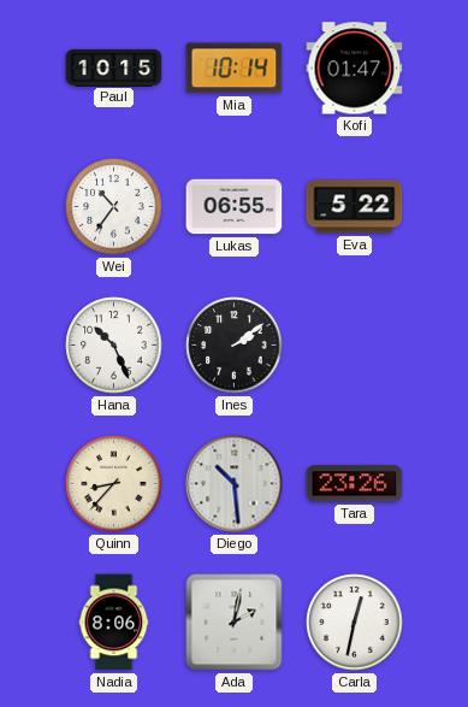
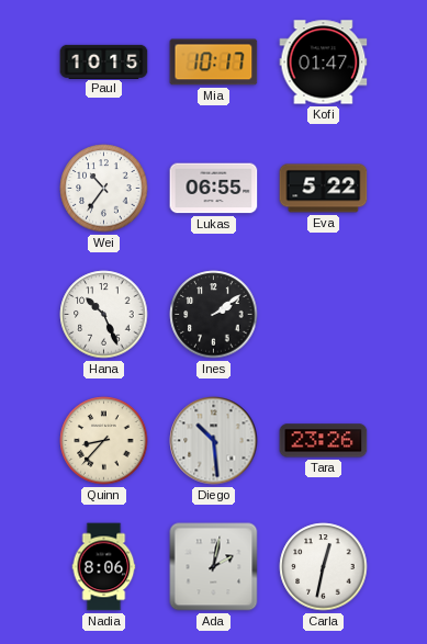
Mia: 10:14 -> 10:17
